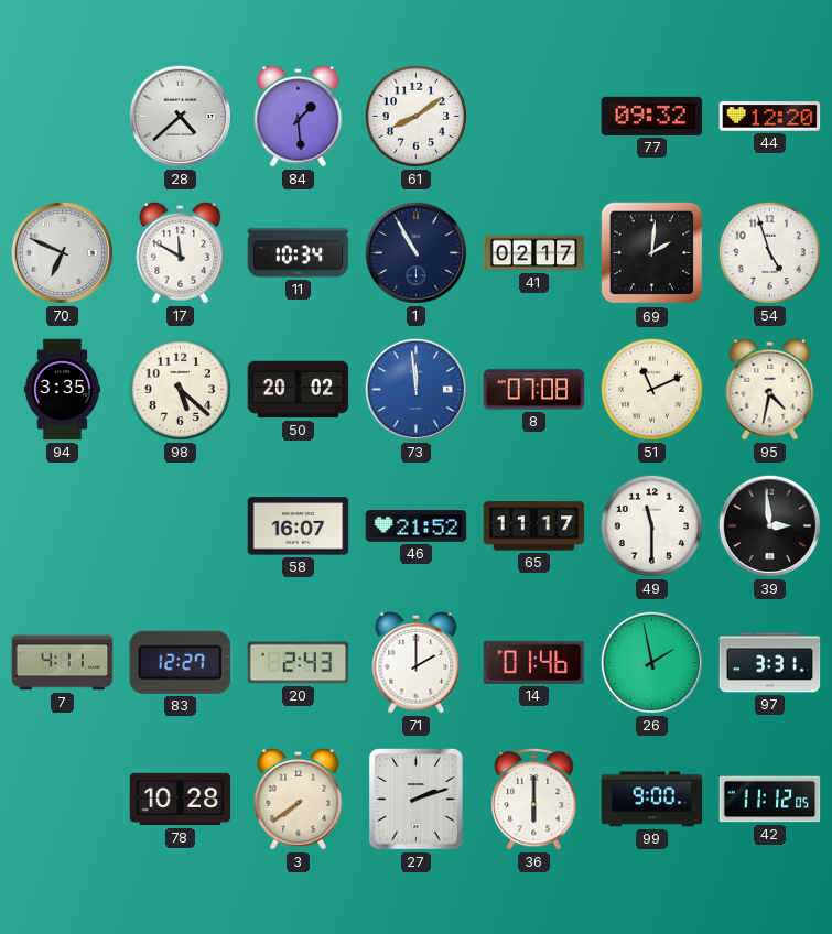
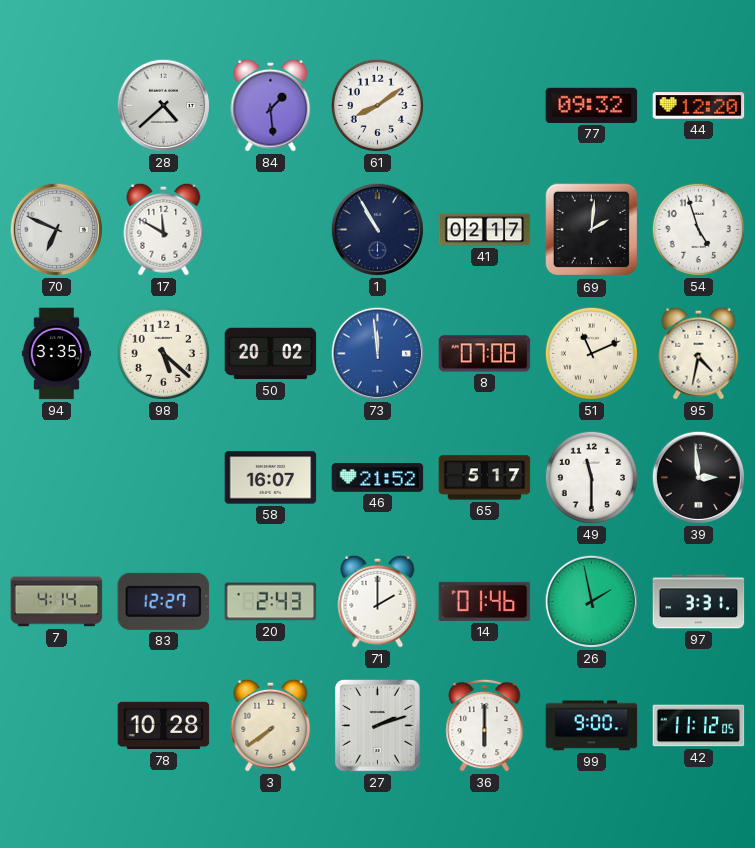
11: 10:34 -> none
65: 11:17 -> 5:17
7: 4:11 -> 4:14
